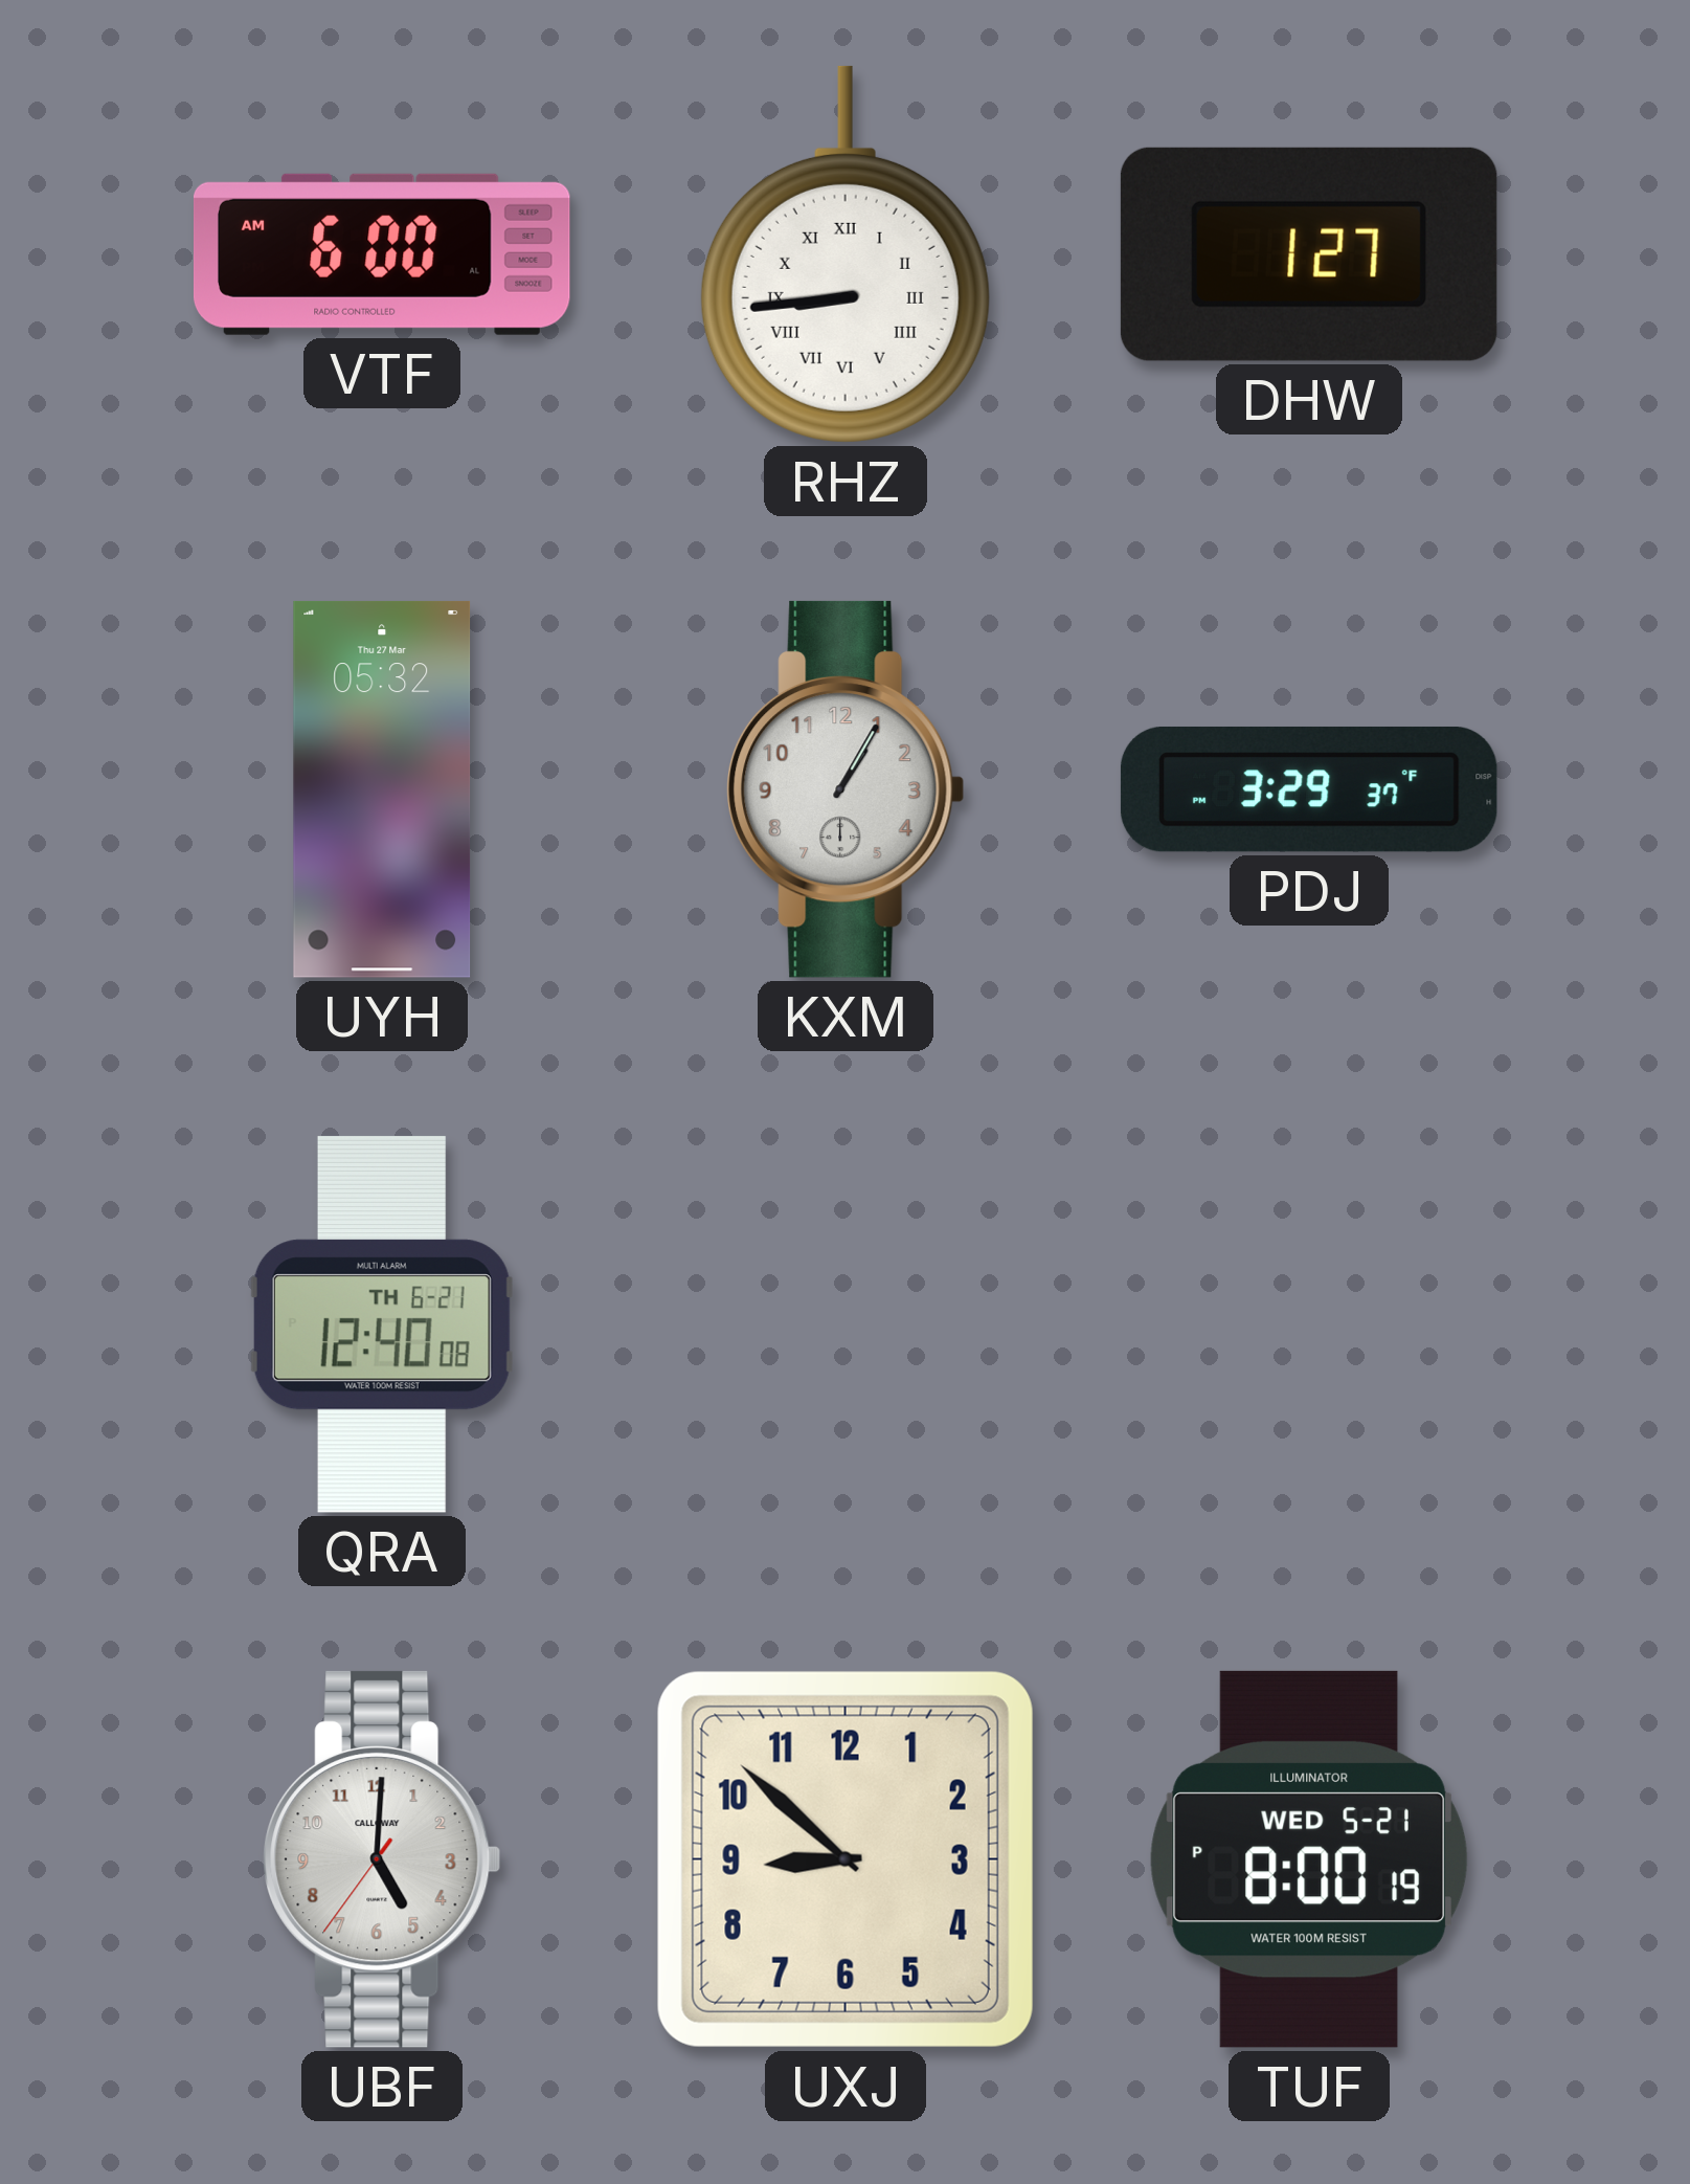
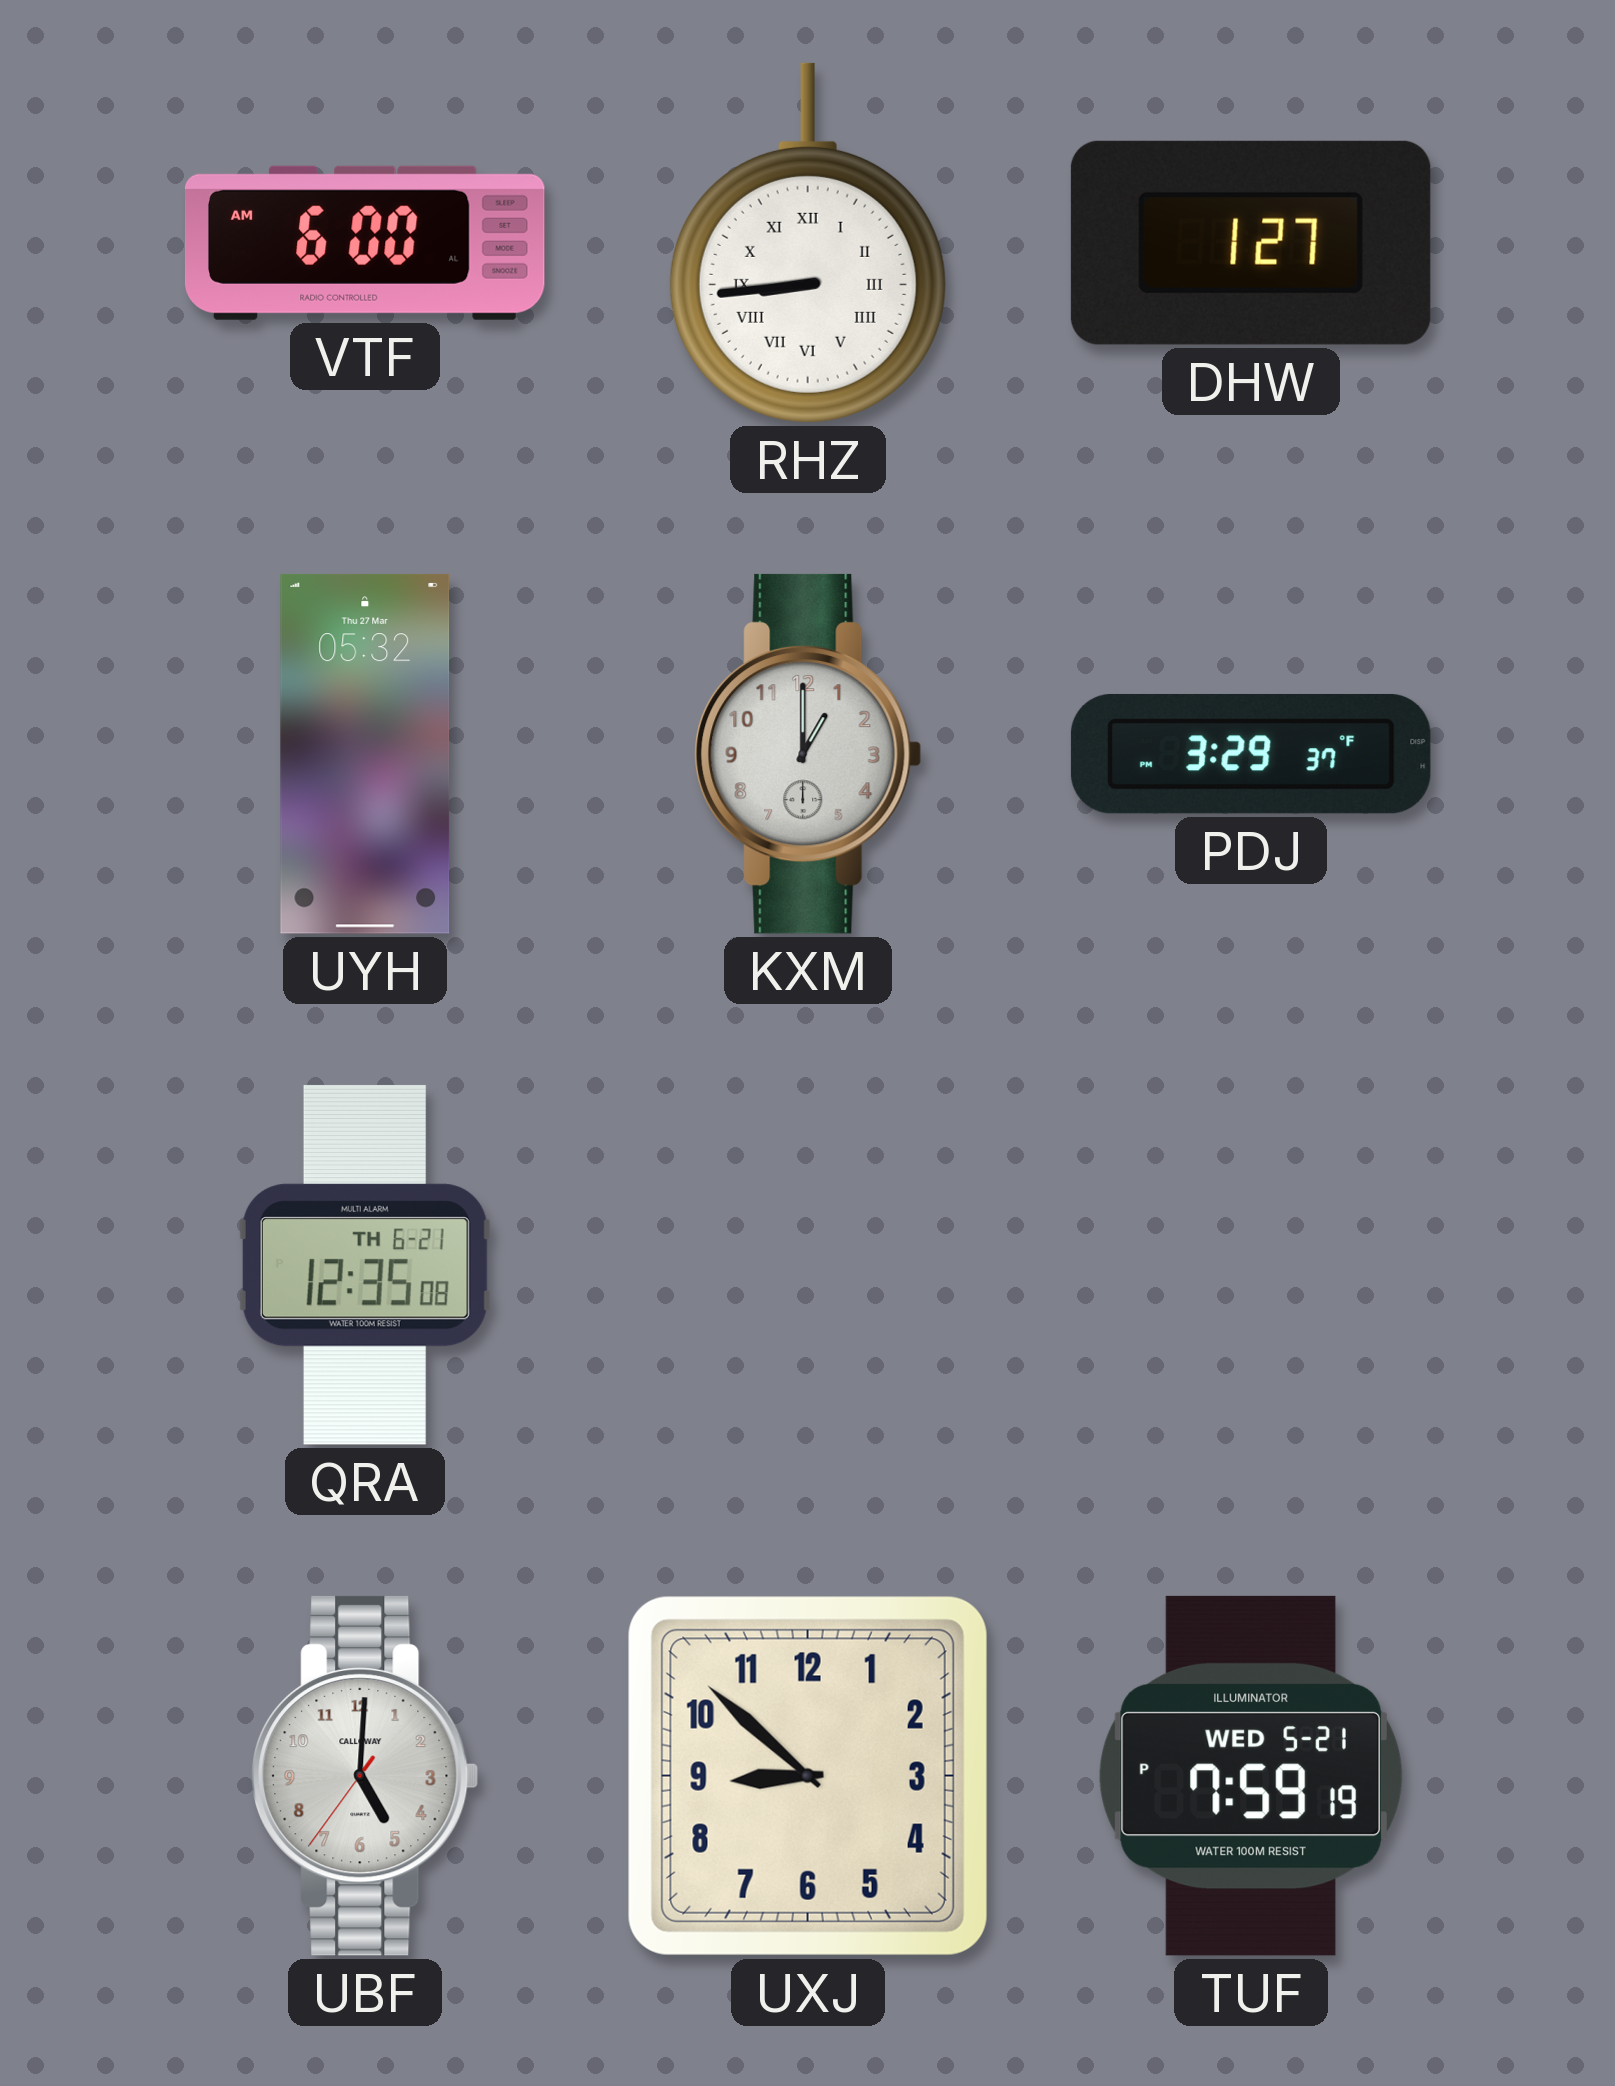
KXM: 1:05 -> 1:00
QRA: 12:40 -> 12:35
TUF: 8:00 -> 7:59
